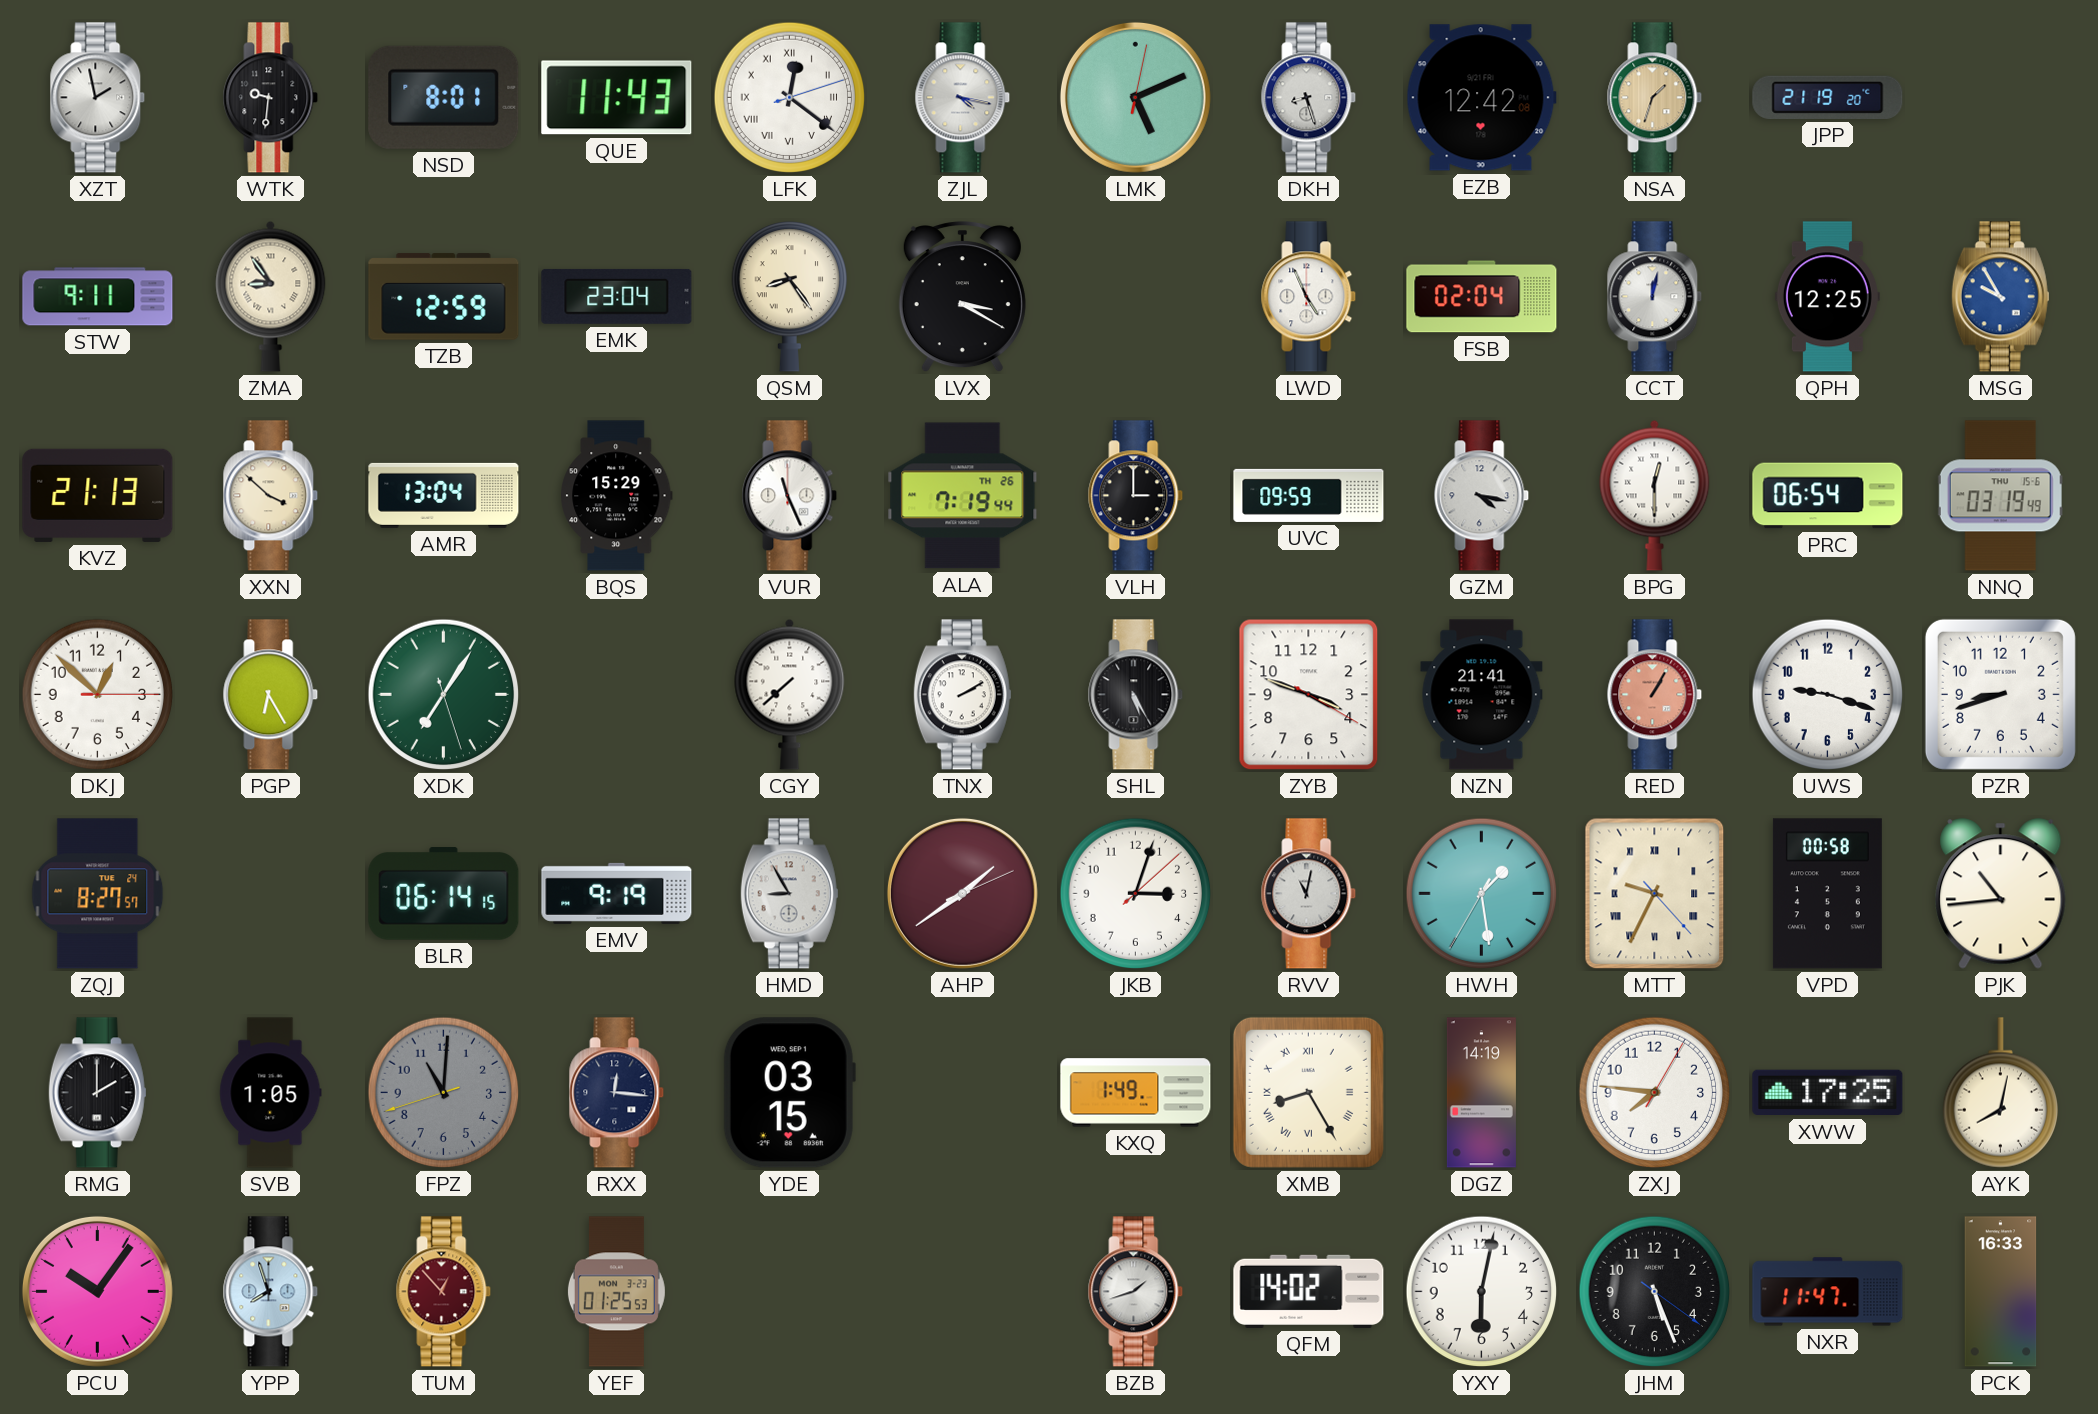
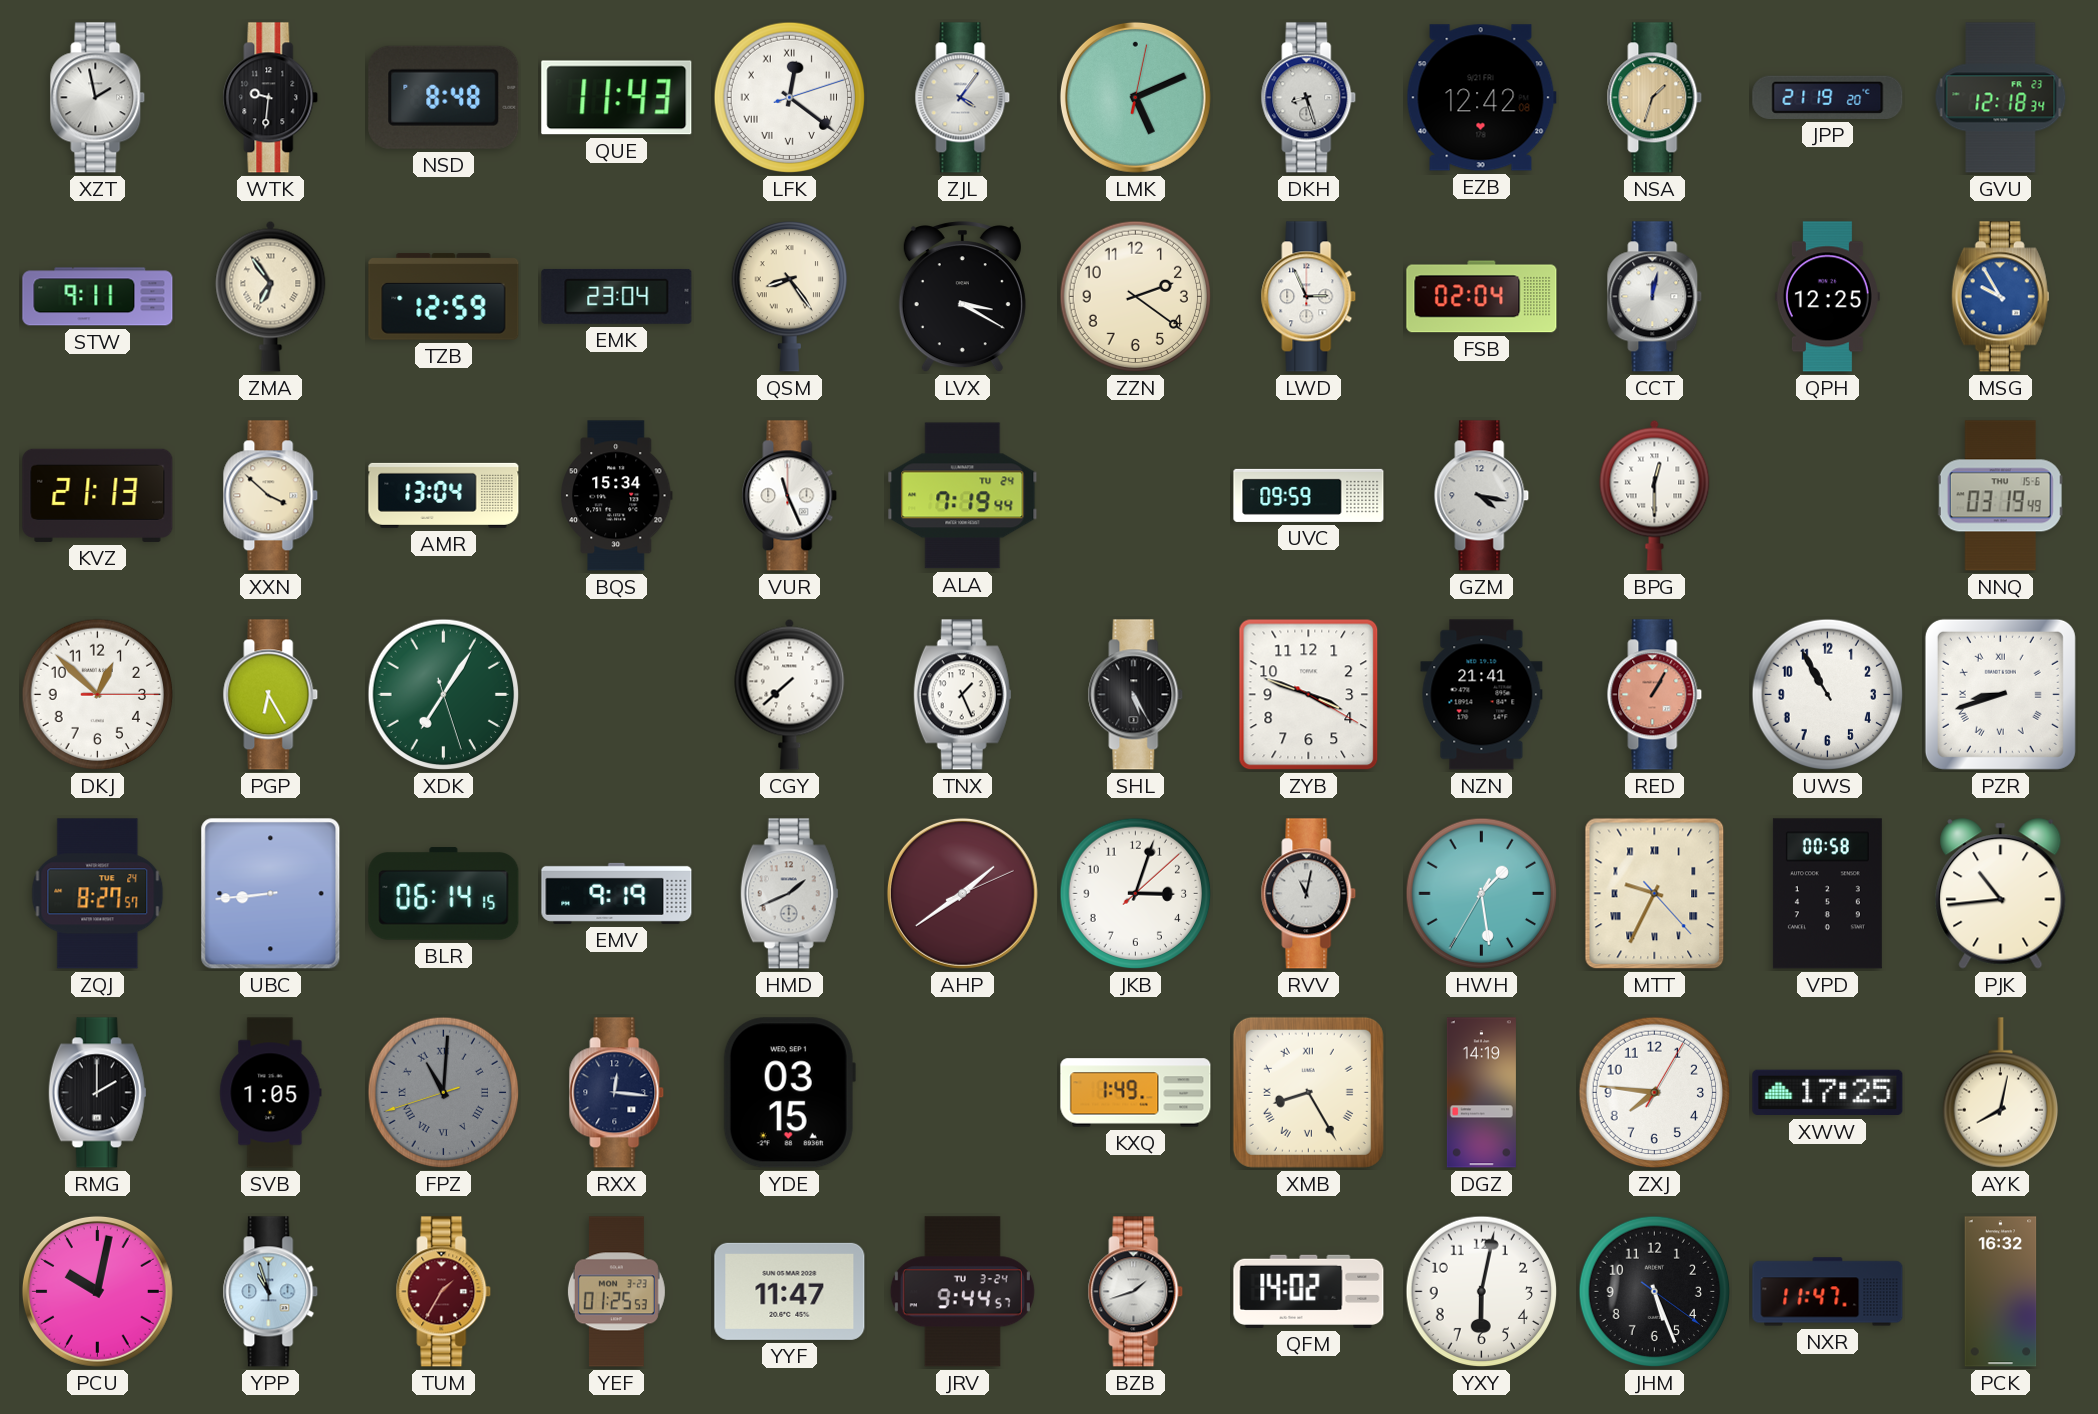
NSD: 8:01 -> 8:48
ZJL: 4:17 -> 4:06
GVU: none -> 12:18
ZMA: 8:54 -> 6:54
ZZN: none -> 2:21
LWD: 4:56 -> 2:56
BQS: 15:29 -> 15:34
ALA date: TH 26 -> TU 24
VLH: 3:00 -> none
PRC: 06:54 -> none
TNX: 2:10 -> 1:26
UWS: 9:18 -> 10:55
PZR numerals: Arabic -> Roman
UBC: none -> 8:44
HMD: 8:55 -> 1:41
FPZ numerals: Arabic -> Roman
PCU: 10:06 -> 10:02
YPP: 7:57 -> 10:57
TUM: 12:53 -> 1:35
YYF: none -> 11:47
JRV: none -> 9:44
PCK: 16:33 -> 16:32
